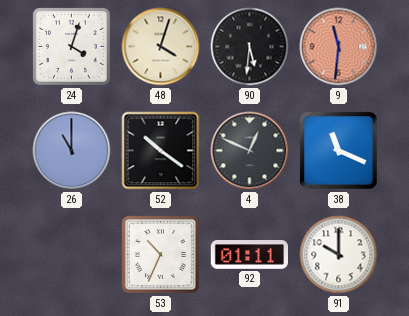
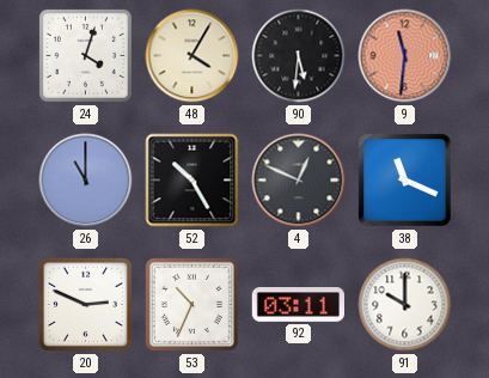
48: 4:03 -> 4:05
52: 10:21 -> 10:25
20: none -> 2:49
92: 01:11 -> 03:11
